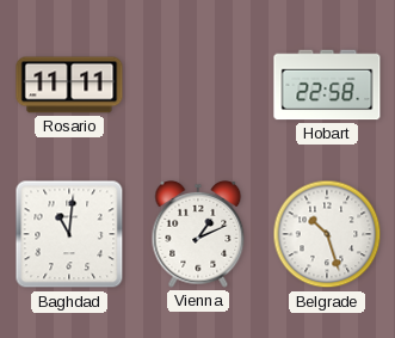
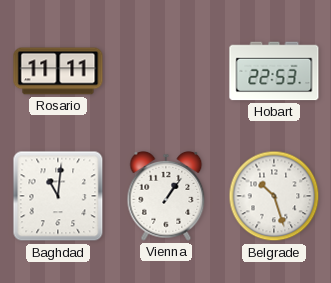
Hobart: 22:58 -> 22:53
Vienna: 1:11 -> 1:06
